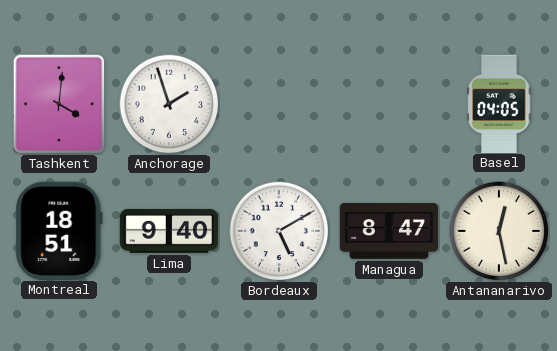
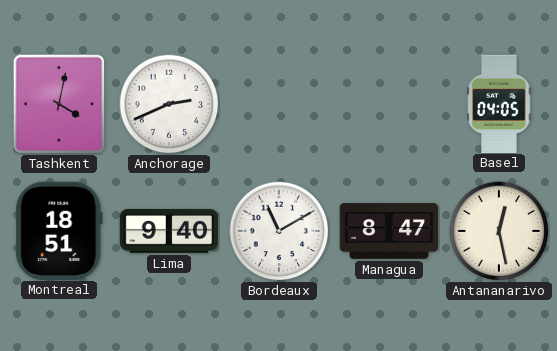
Tashkent: 4:01 -> 4:02
Anchorage: 1:57 -> 2:41
Bordeaux: 5:10 -> 11:10
